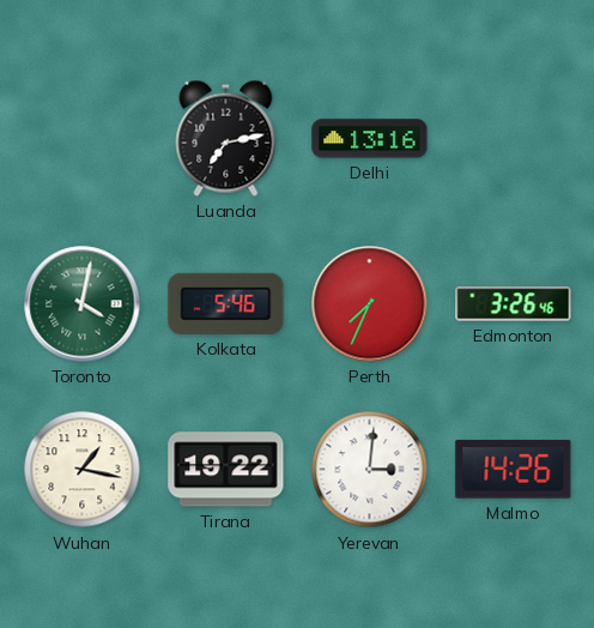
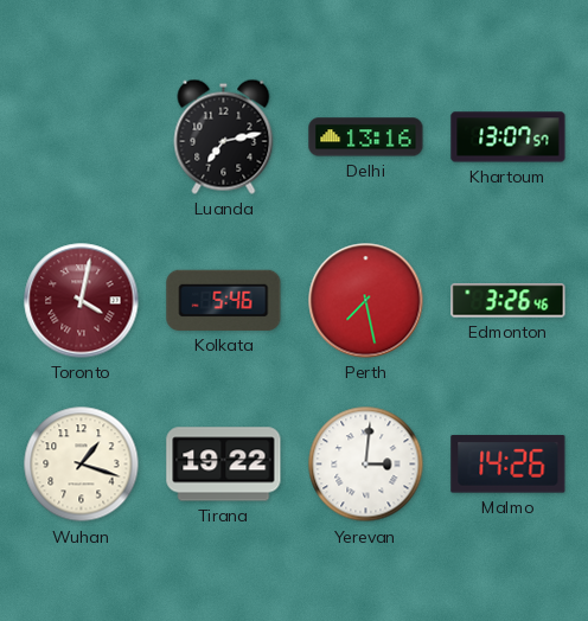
Khartoum: none -> 13:07
Toronto dial: green -> burgundy
Perth: 7:34 -> 7:28
Wuhan: 1:17 -> 1:18
